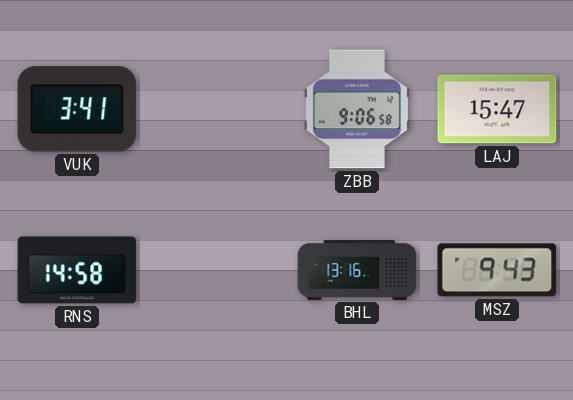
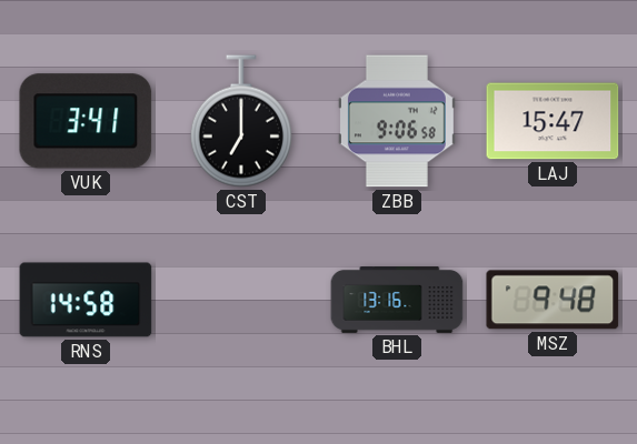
CST: none -> 7:00
MSZ: 9:43 -> 9:48
